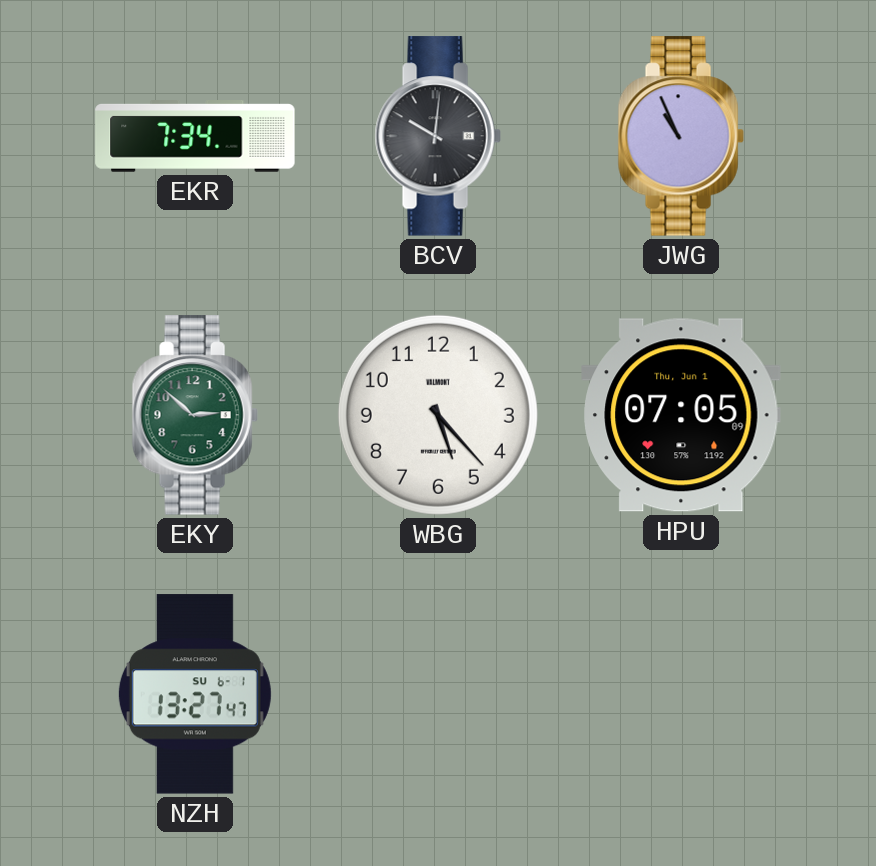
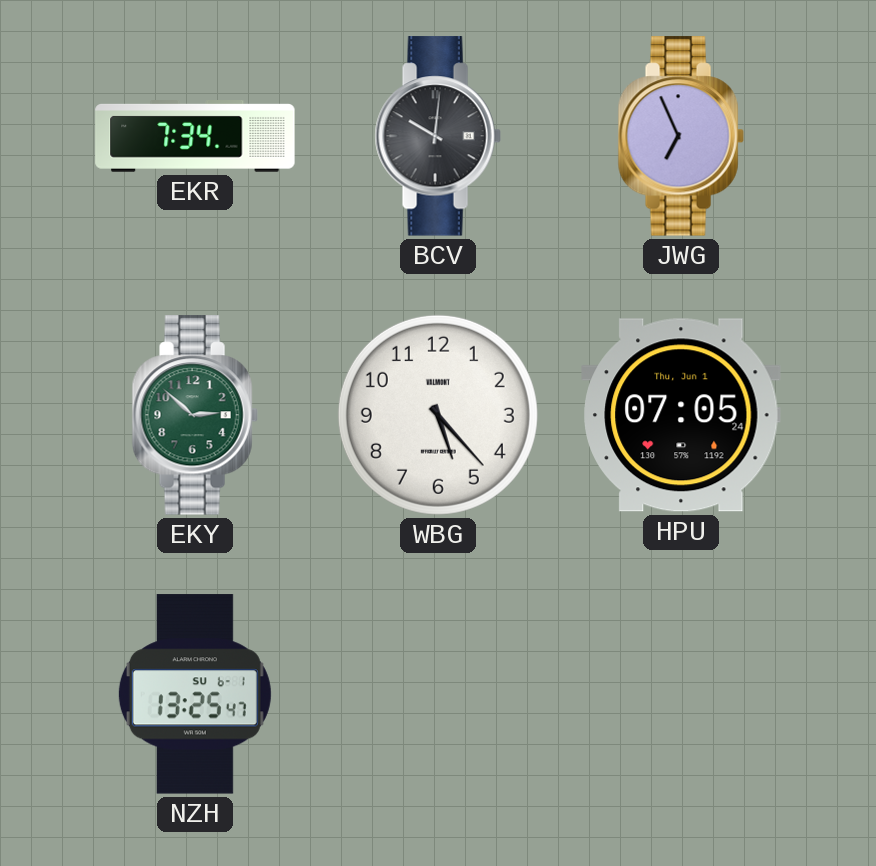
JWG: 10:56 -> 6:56
HPU: 07:05:09 -> 07:05:24
NZH: 13:27 -> 13:25
